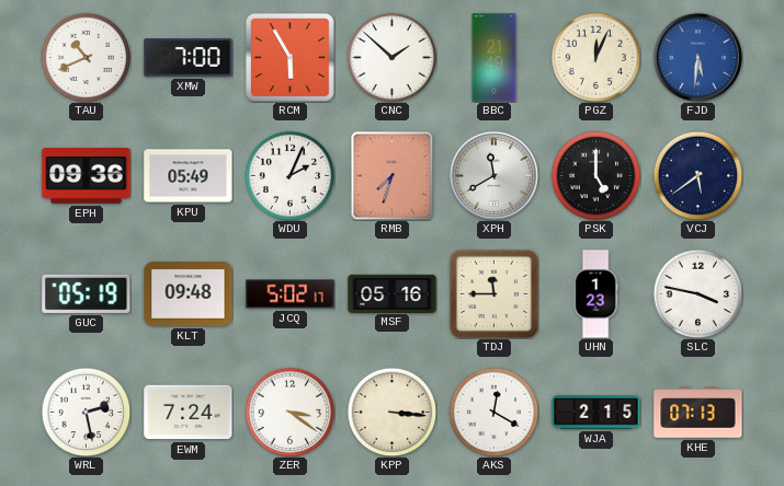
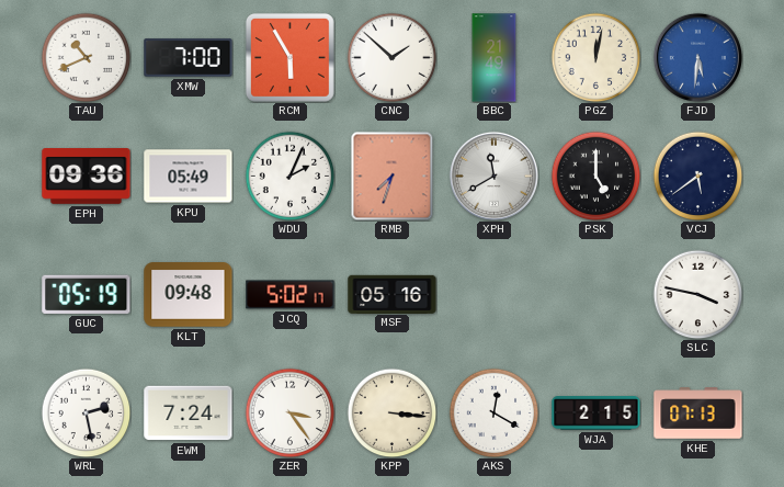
PGZ: 12:04 -> 12:02
TDJ: 11:45 -> none
UHN: 1:23 -> none
ZER: 3:21 -> 3:24
